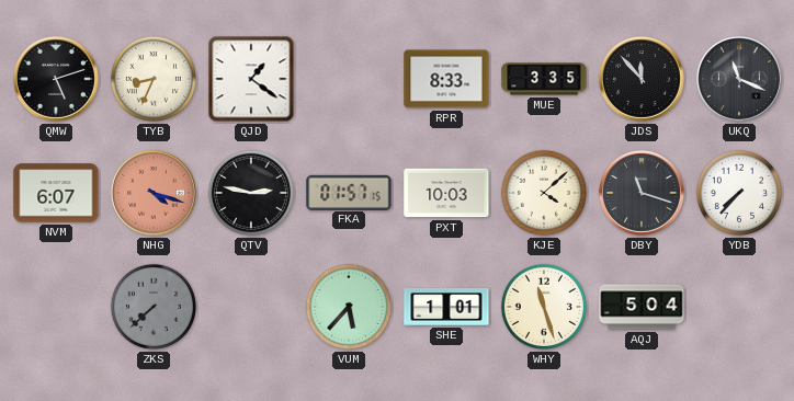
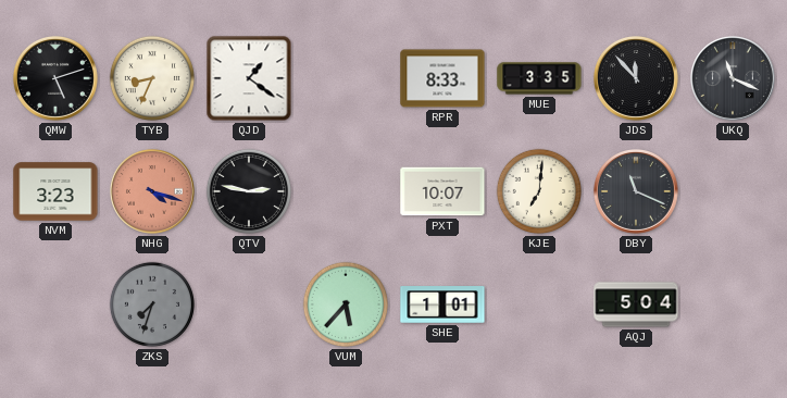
NVM: 6:07 -> 3:23
FKA: 01:57 -> none
PXT: 10:03 -> 10:07
KJE: 4:08 -> 7:01
DBY: 11:18 -> 11:19
YDB: 7:37 -> none
ZKS: 7:38 -> 7:33
WHY: 11:27 -> none
